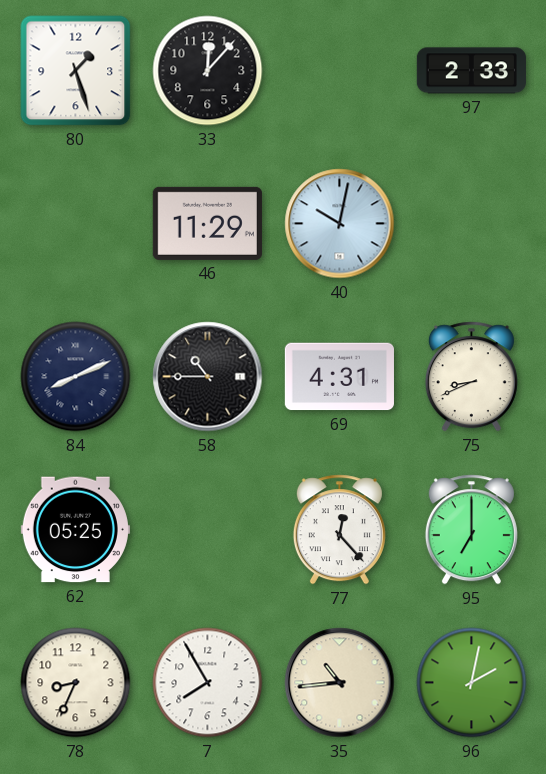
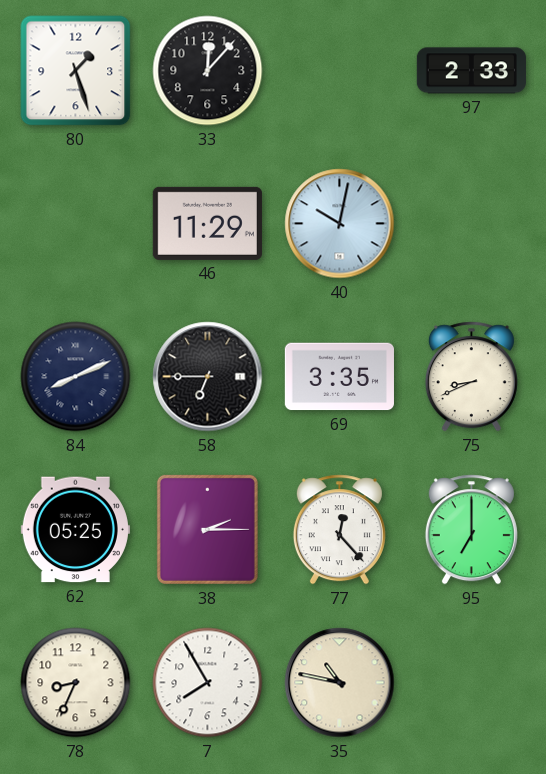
58: 10:45 -> 6:45
69: 4:31 -> 3:35
38: none -> 2:15
35: 10:44 -> 10:47
96: 2:02 -> none
